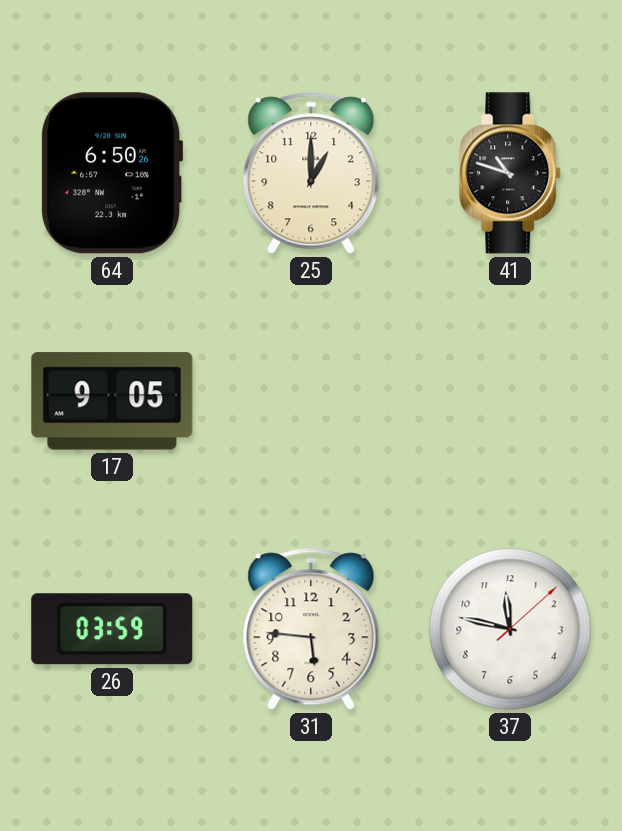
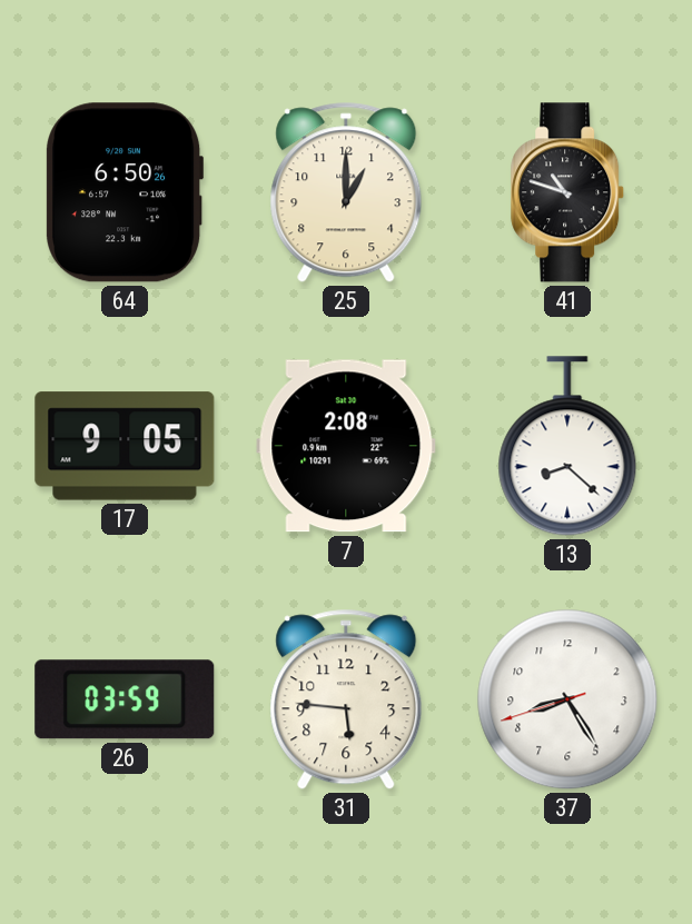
7: none -> 2:08
13: none -> 8:22
37: 11:47 -> 8:24
